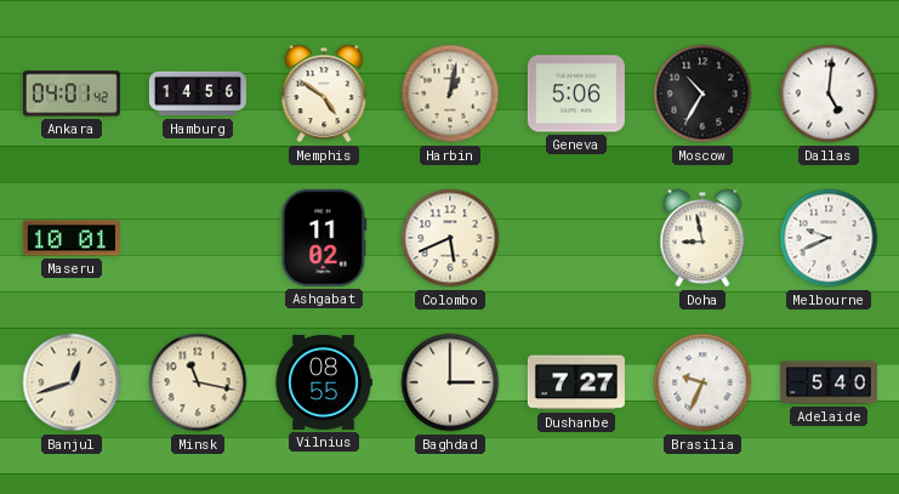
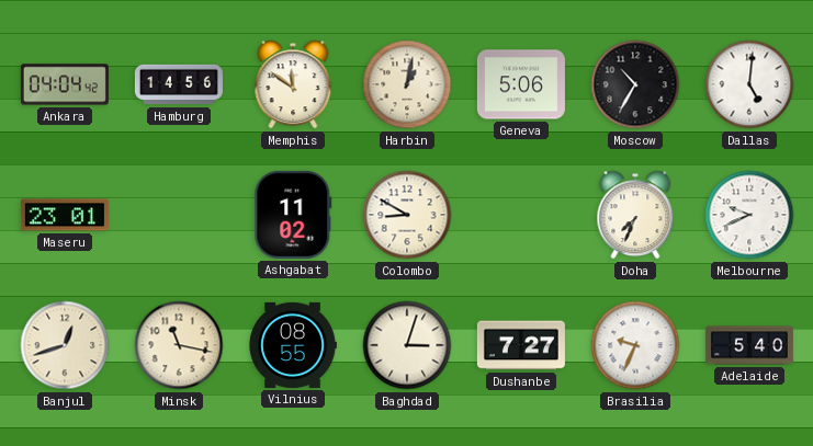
Ankara: 04:01 -> 04:04
Memphis: 4:51 -> 11:51
Maseru: 10:01 -> 23:01
Colombo: 5:41 -> 8:50
Doha: 8:58 -> 7:34
Baghdad: 3:00 -> 3:03
